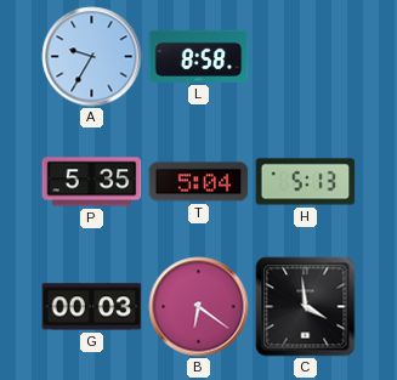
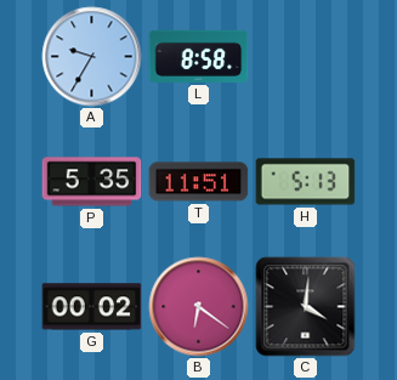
T: 5:04 -> 11:51
G: 00:03 -> 00:02
C: 3:59 -> 4:01
